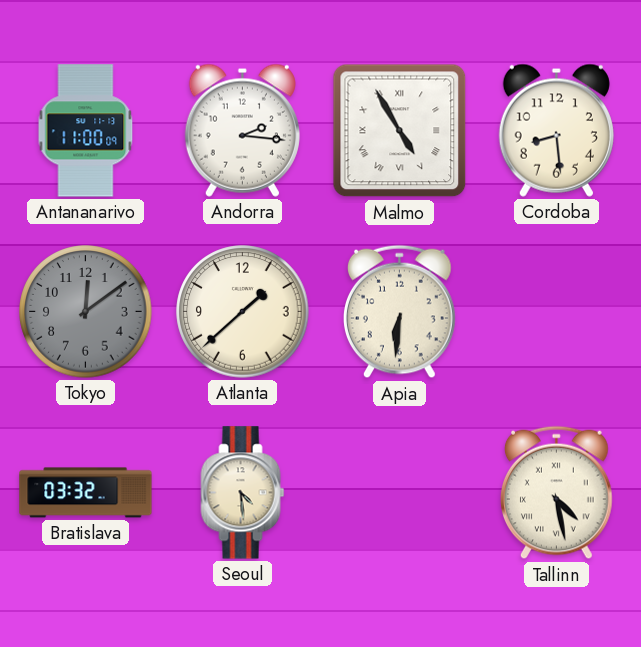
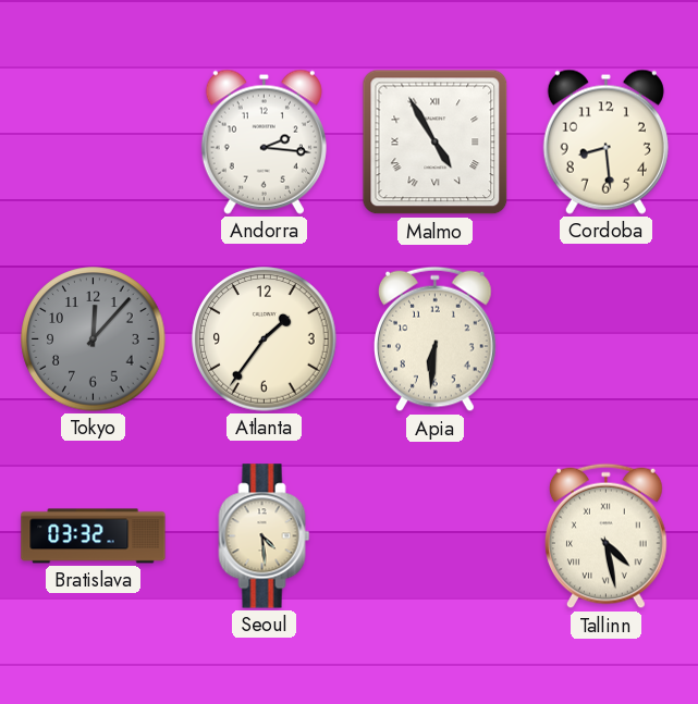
Antananarivo: 11:00 -> none
Tokyo: 12:09 -> 12:07
Atlanta: 1:38 -> 1:36
